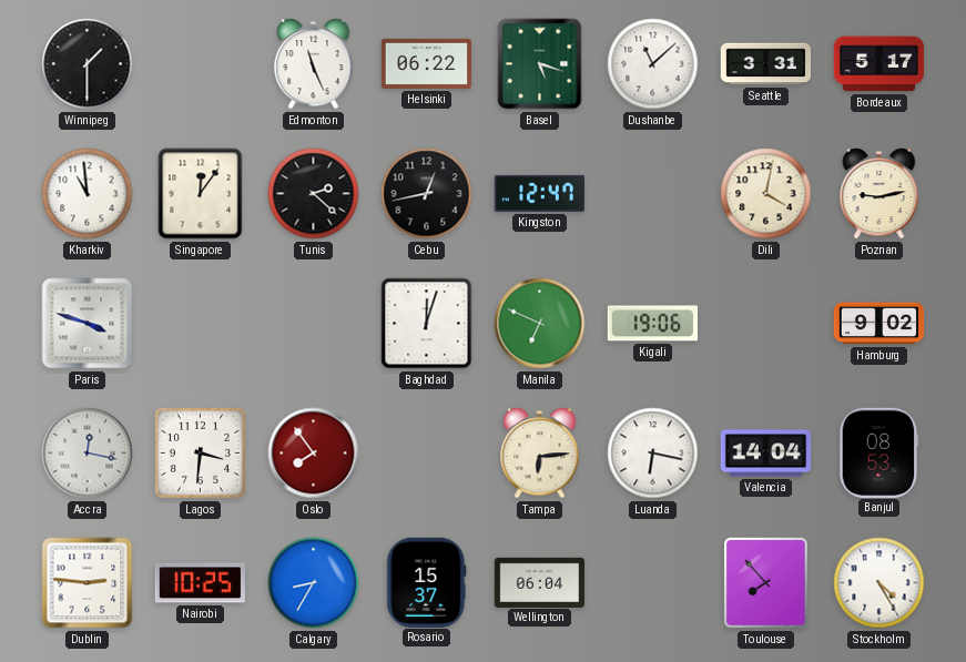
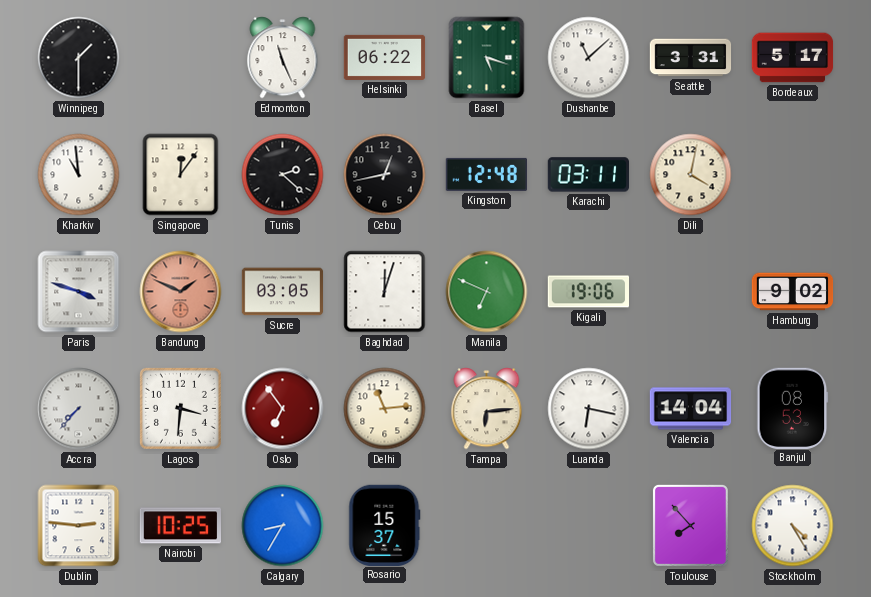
Kingston: 12:47 -> 12:48
Karachi: none -> 03:11
Poznan: 9:13 -> none
Bandung: none -> 1:49
Sucre: none -> 03:05
Accra: 12:17 -> 7:37
Oslo: 7:54 -> 6:54
Delhi: none -> 11:14
Wellington: 06:04 -> none
